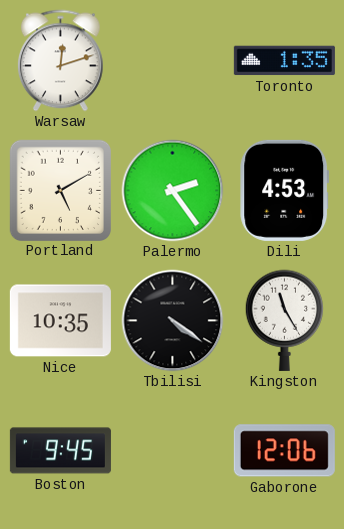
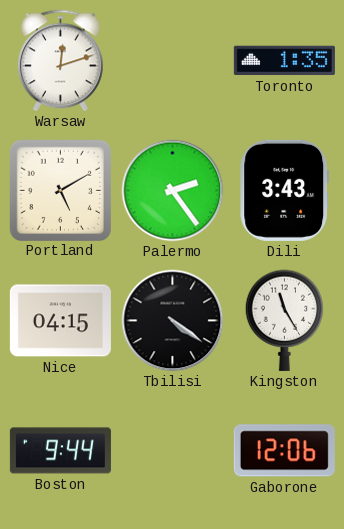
Dili: 4:53 -> 3:43
Nice: 10:35 -> 04:15
Boston: 9:45 -> 9:44
